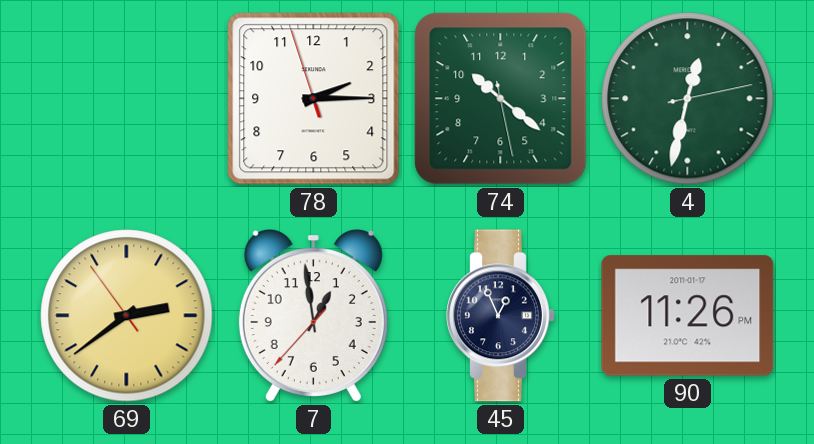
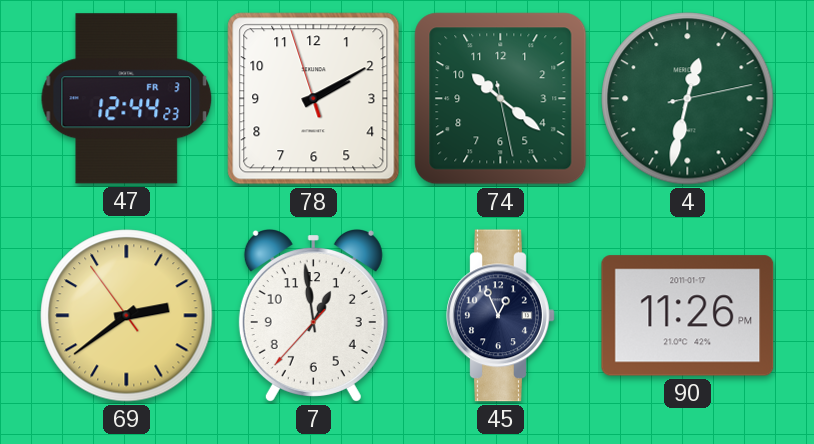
47: none -> 12:44
78: 2:14 -> 2:09
